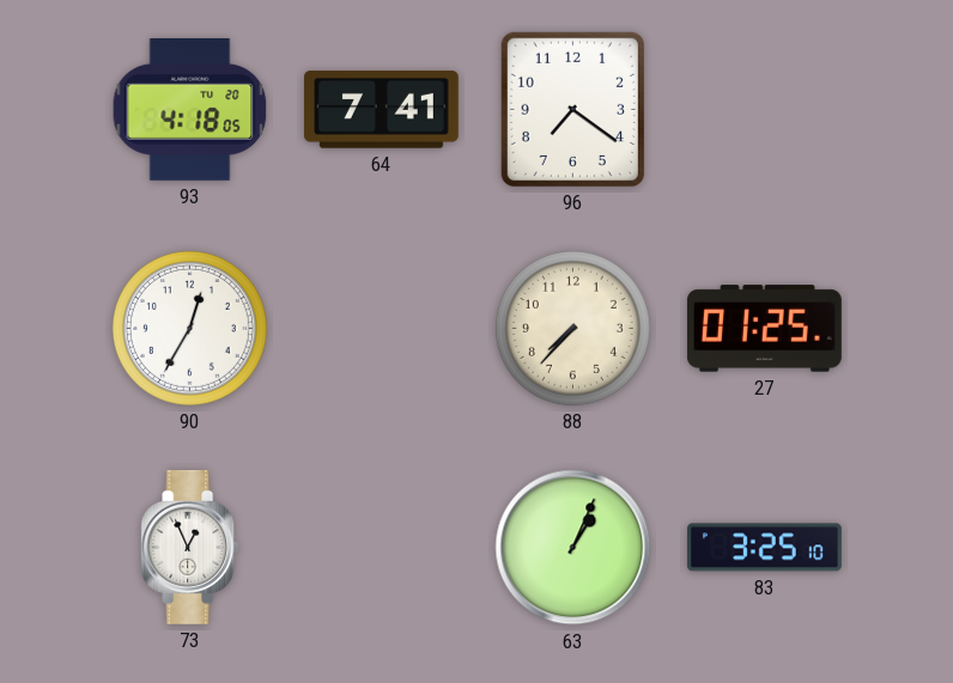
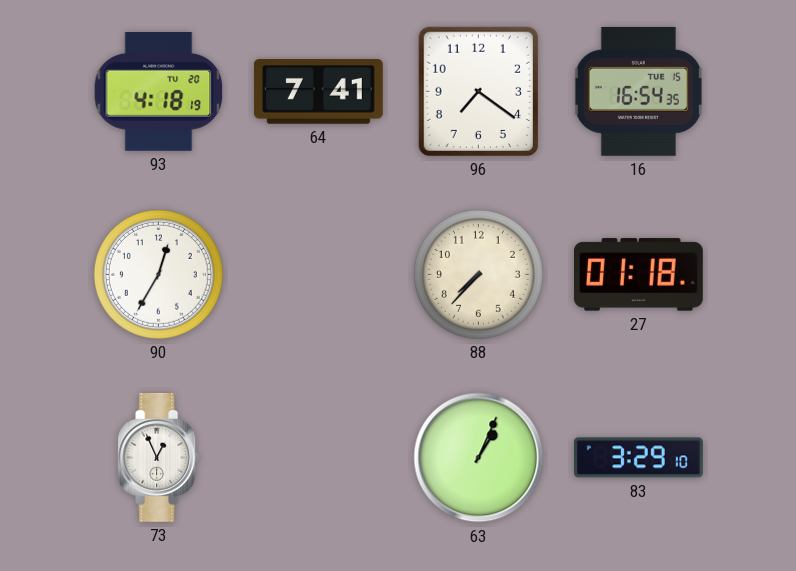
93: 4:18:05 -> 4:18:19
16: none -> 16:54
27: 01:25 -> 01:18
83: 3:25 -> 3:29
